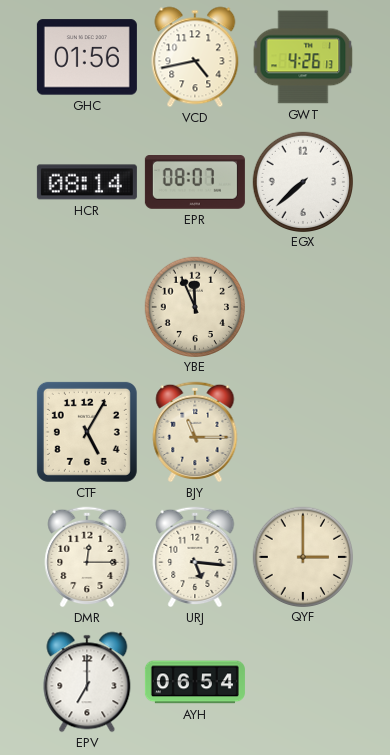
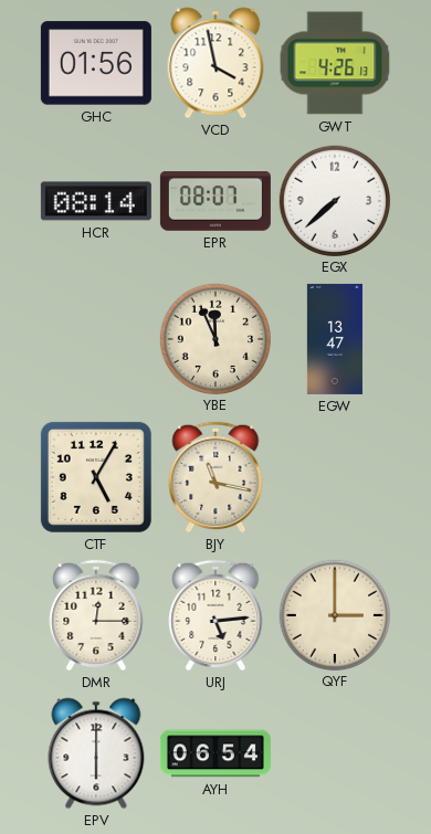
VCD: 4:43 -> 3:58
EGW: none -> 13:47
BJY: 11:15 -> 11:17
URJ: 5:16 -> 5:14
EPV: 7:00 -> 6:00
